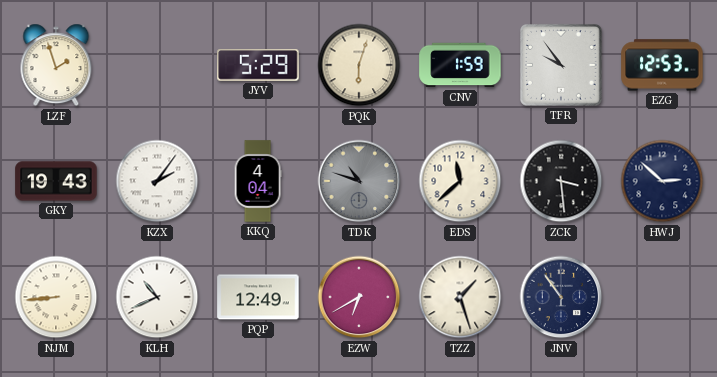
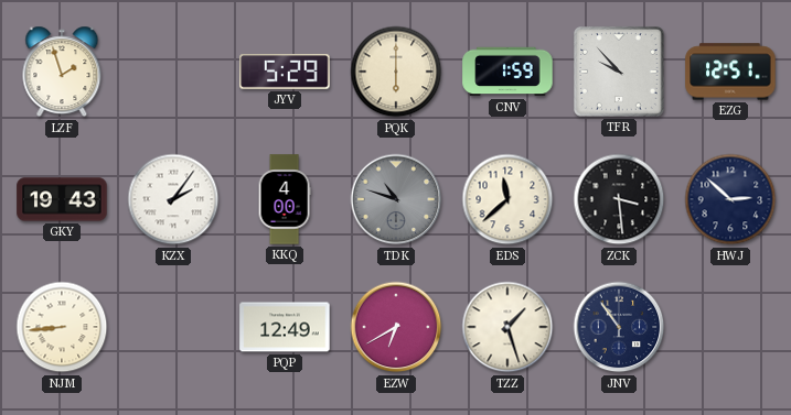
PQK: 6:03 -> 6:00
TFR: 9:54 -> 9:53
EZG: 12:53 -> 12:51
KKQ: 4:04 -> 4:00
KLH: 10:41 -> none
